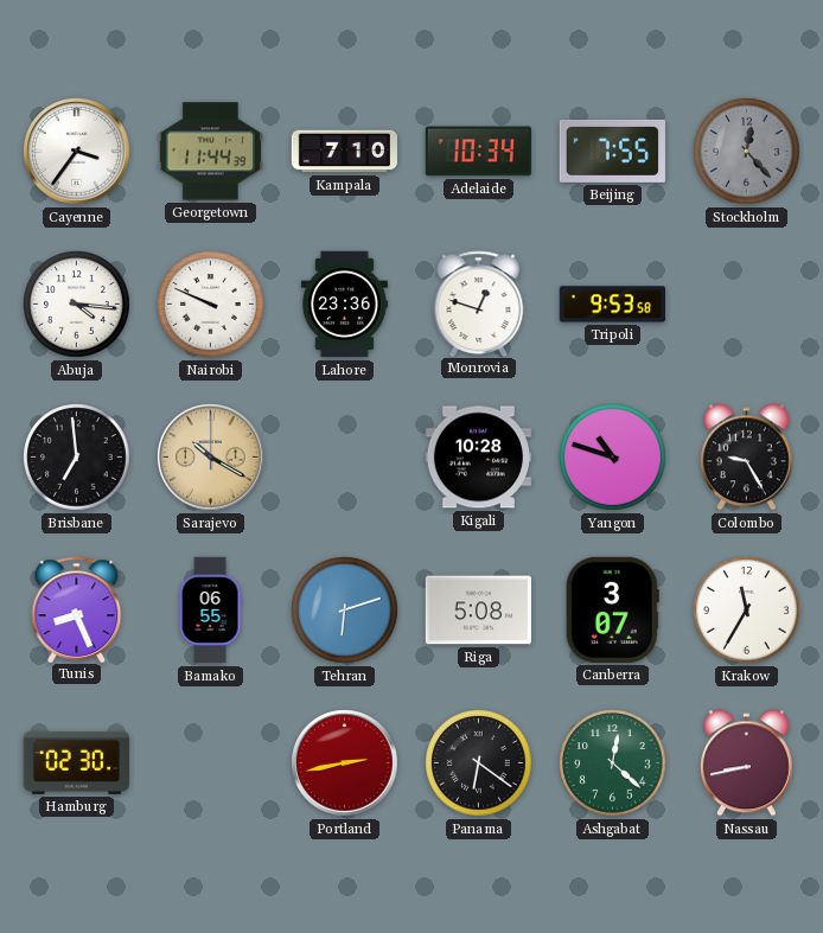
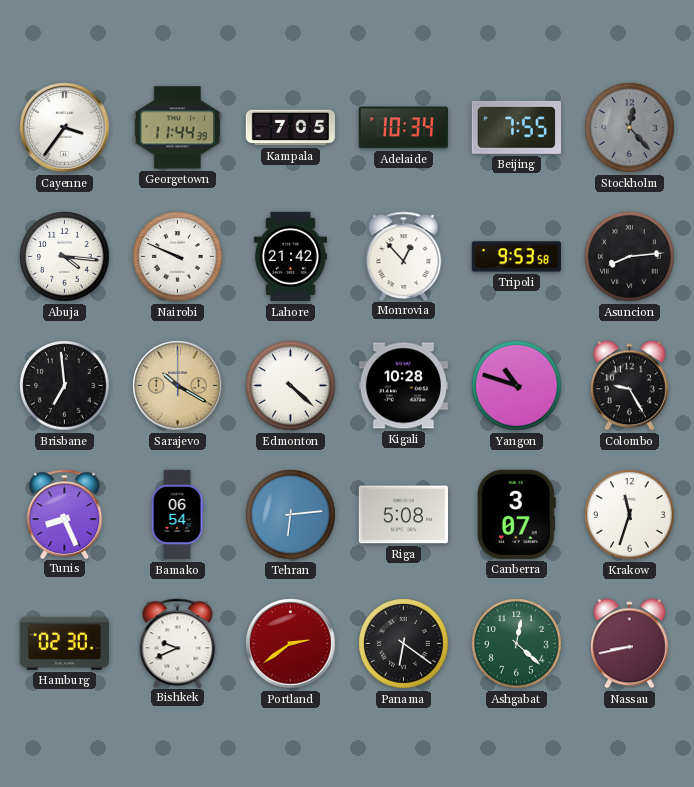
Kampala: 7:10 -> 7:05
Lahore: 23:36 -> 21:42
Monrovia: 12:48 -> 12:53
Asuncion: none -> 8:14
Edmonton: none -> 4:22
Bamako: 06:55 -> 06:54
Tehran: 6:12 -> 6:14
Krakow: 11:35 -> 11:33
Bishkek: none -> 9:41
Portland: 2:43 -> 2:39
